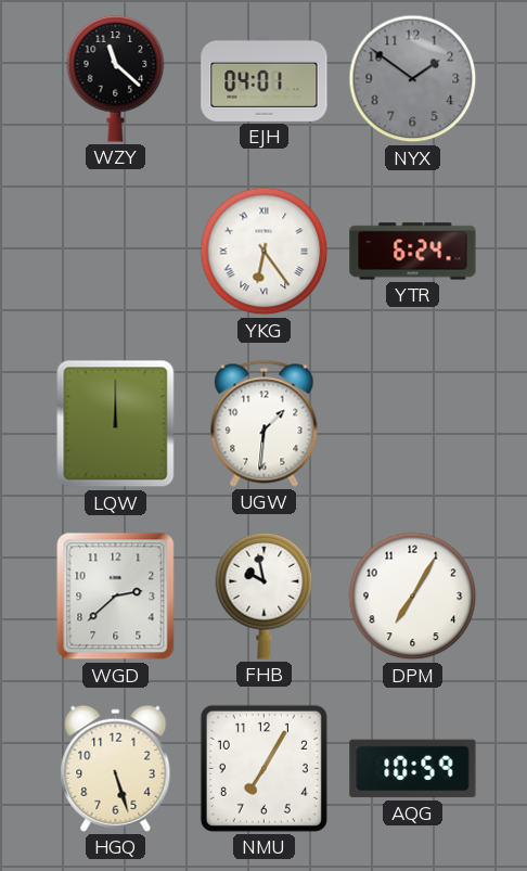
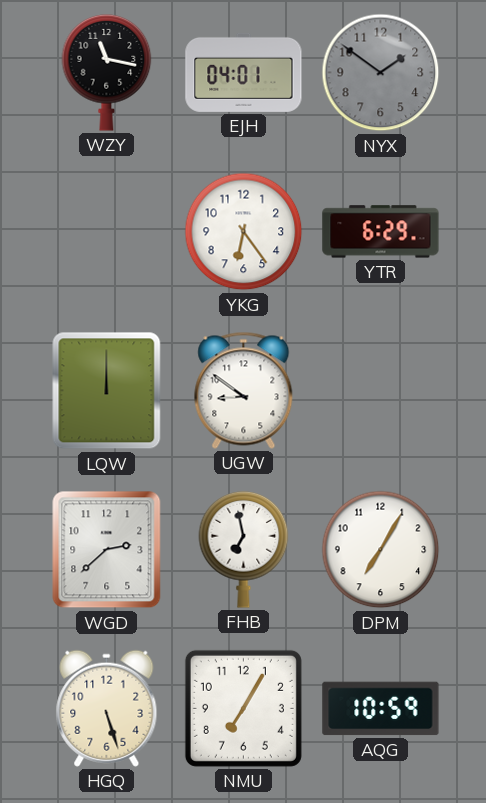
WZY: 11:22 -> 11:17
YKG numerals: Roman -> Arabic
YTR: 6:24 -> 6:29
UGW: 1:31 -> 8:51
FHB: 9:58 -> 6:58
